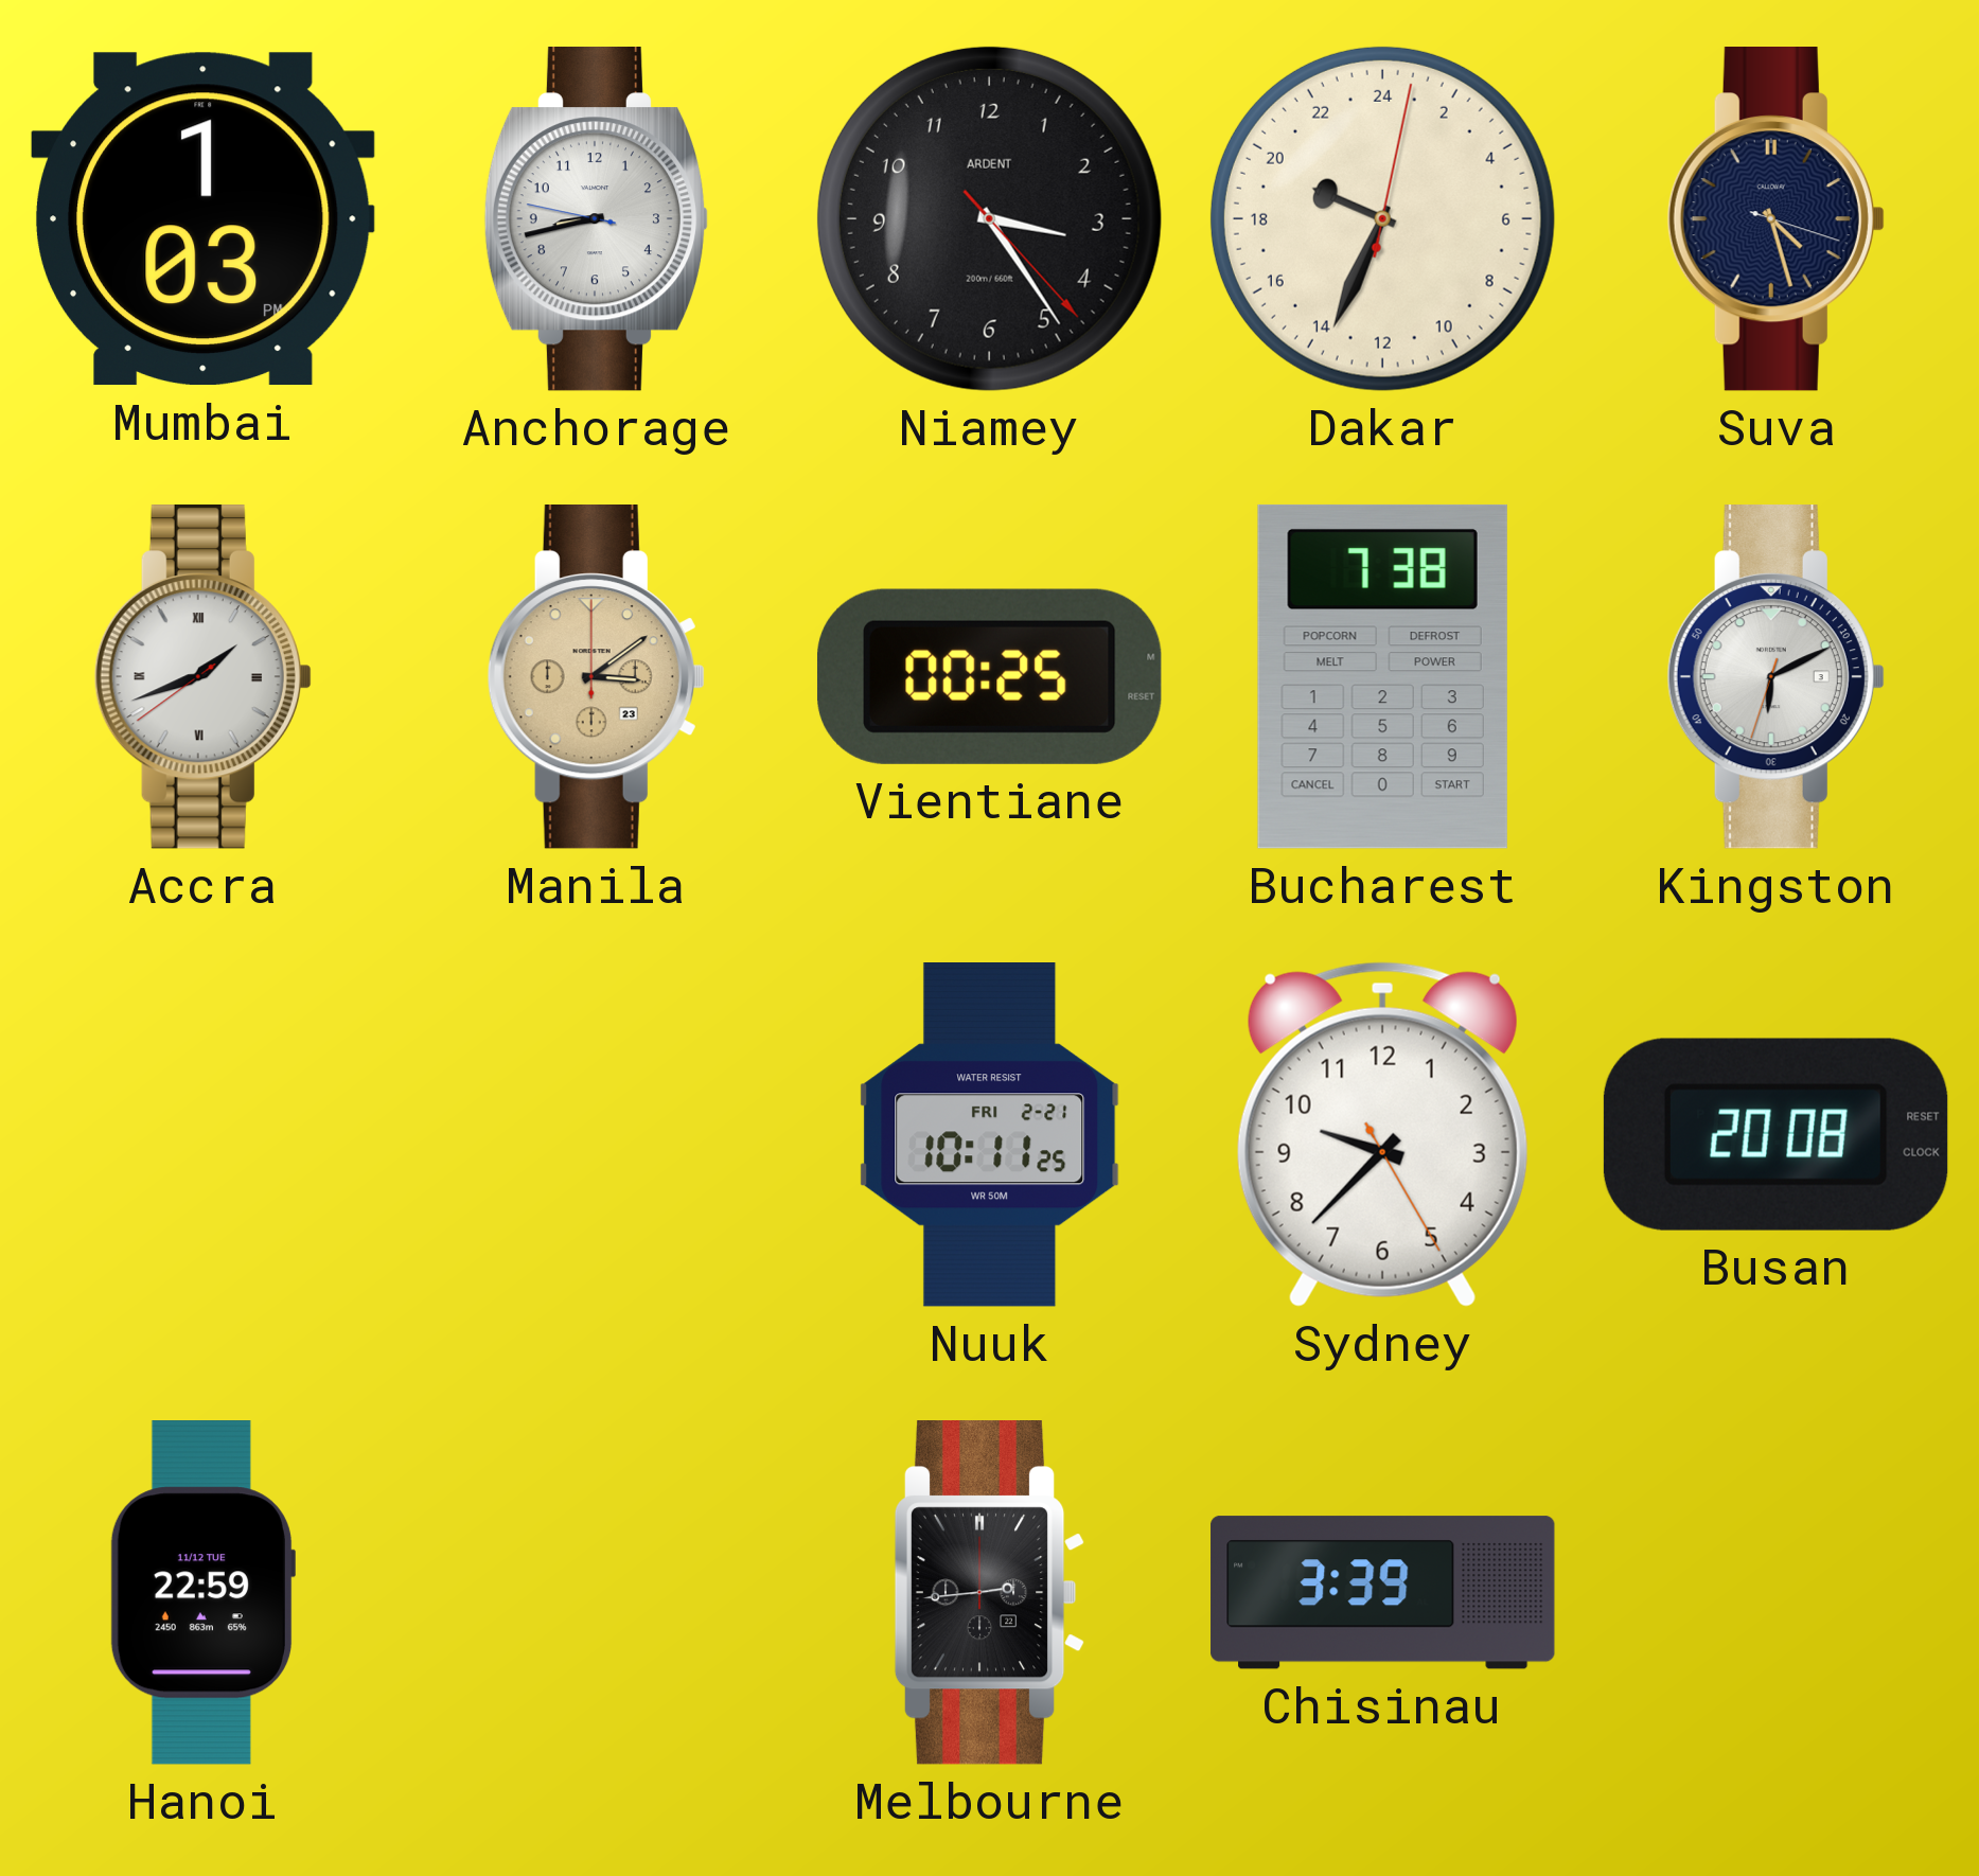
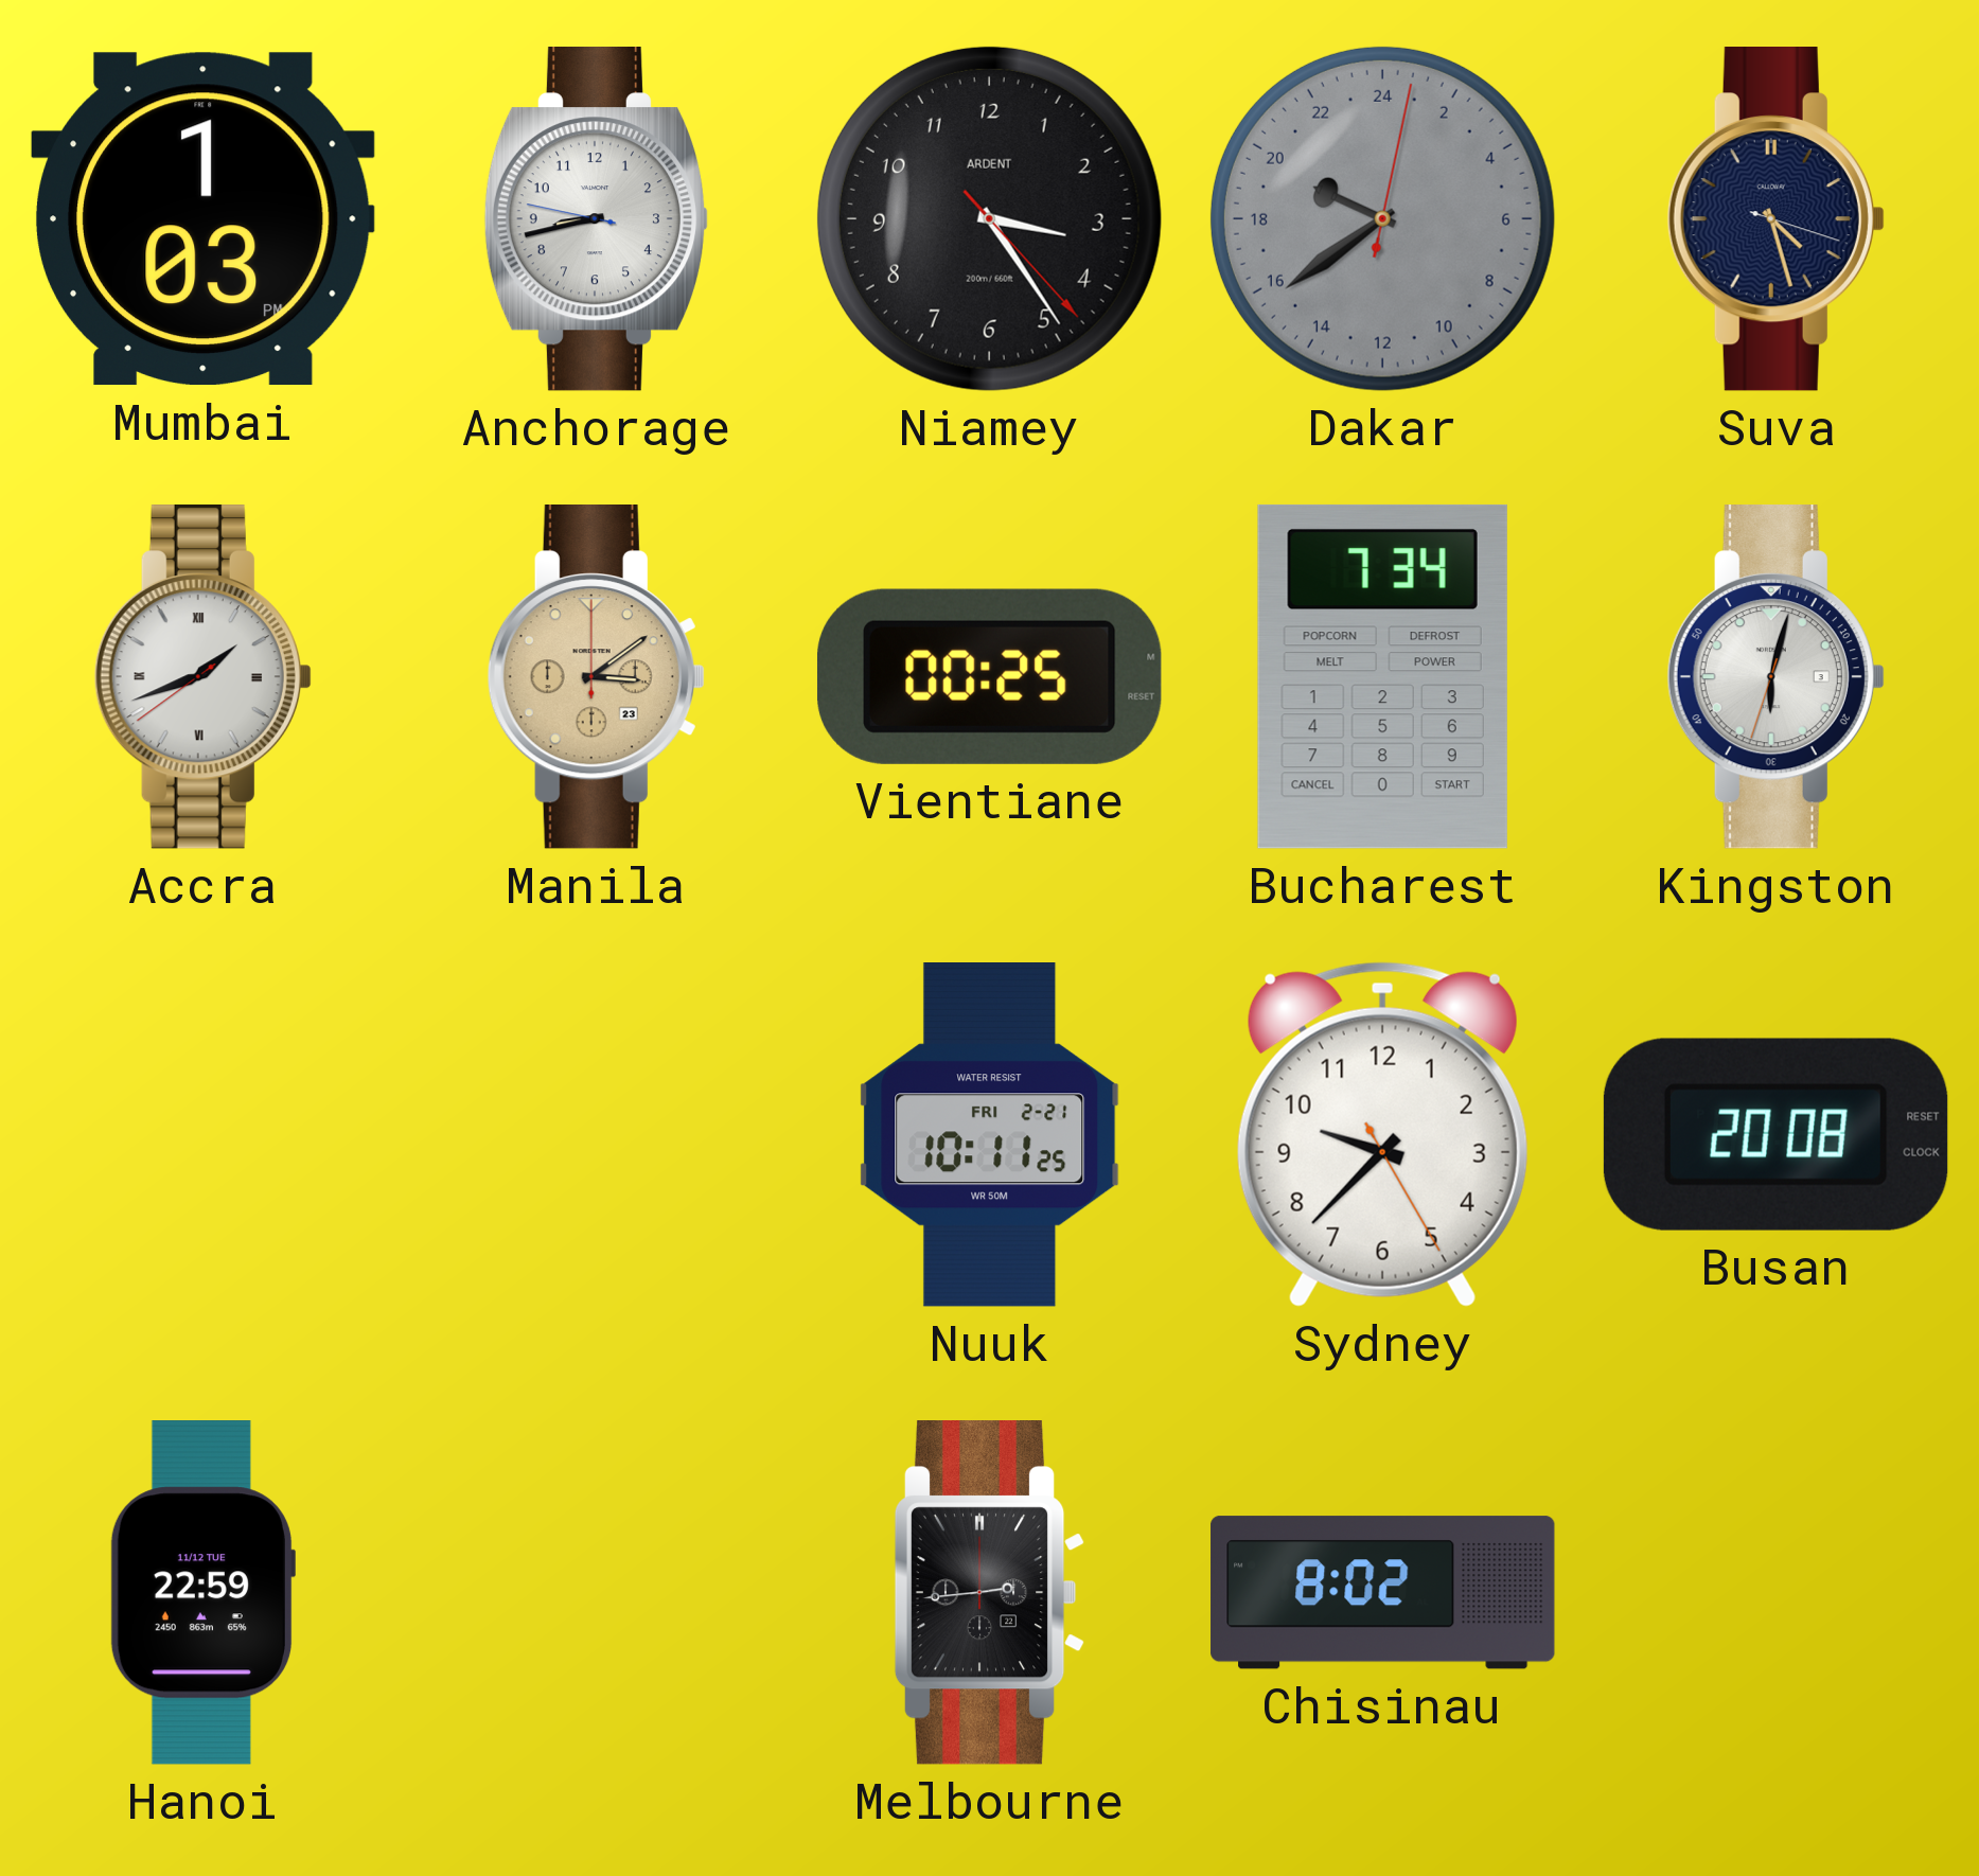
Dakar: 19:34 -> 19:39
Dakar dial: cream -> grey
Bucharest: 7:38 -> 7:34
Kingston: 6:10 -> 6:02
Chisinau: 3:39 -> 8:02
